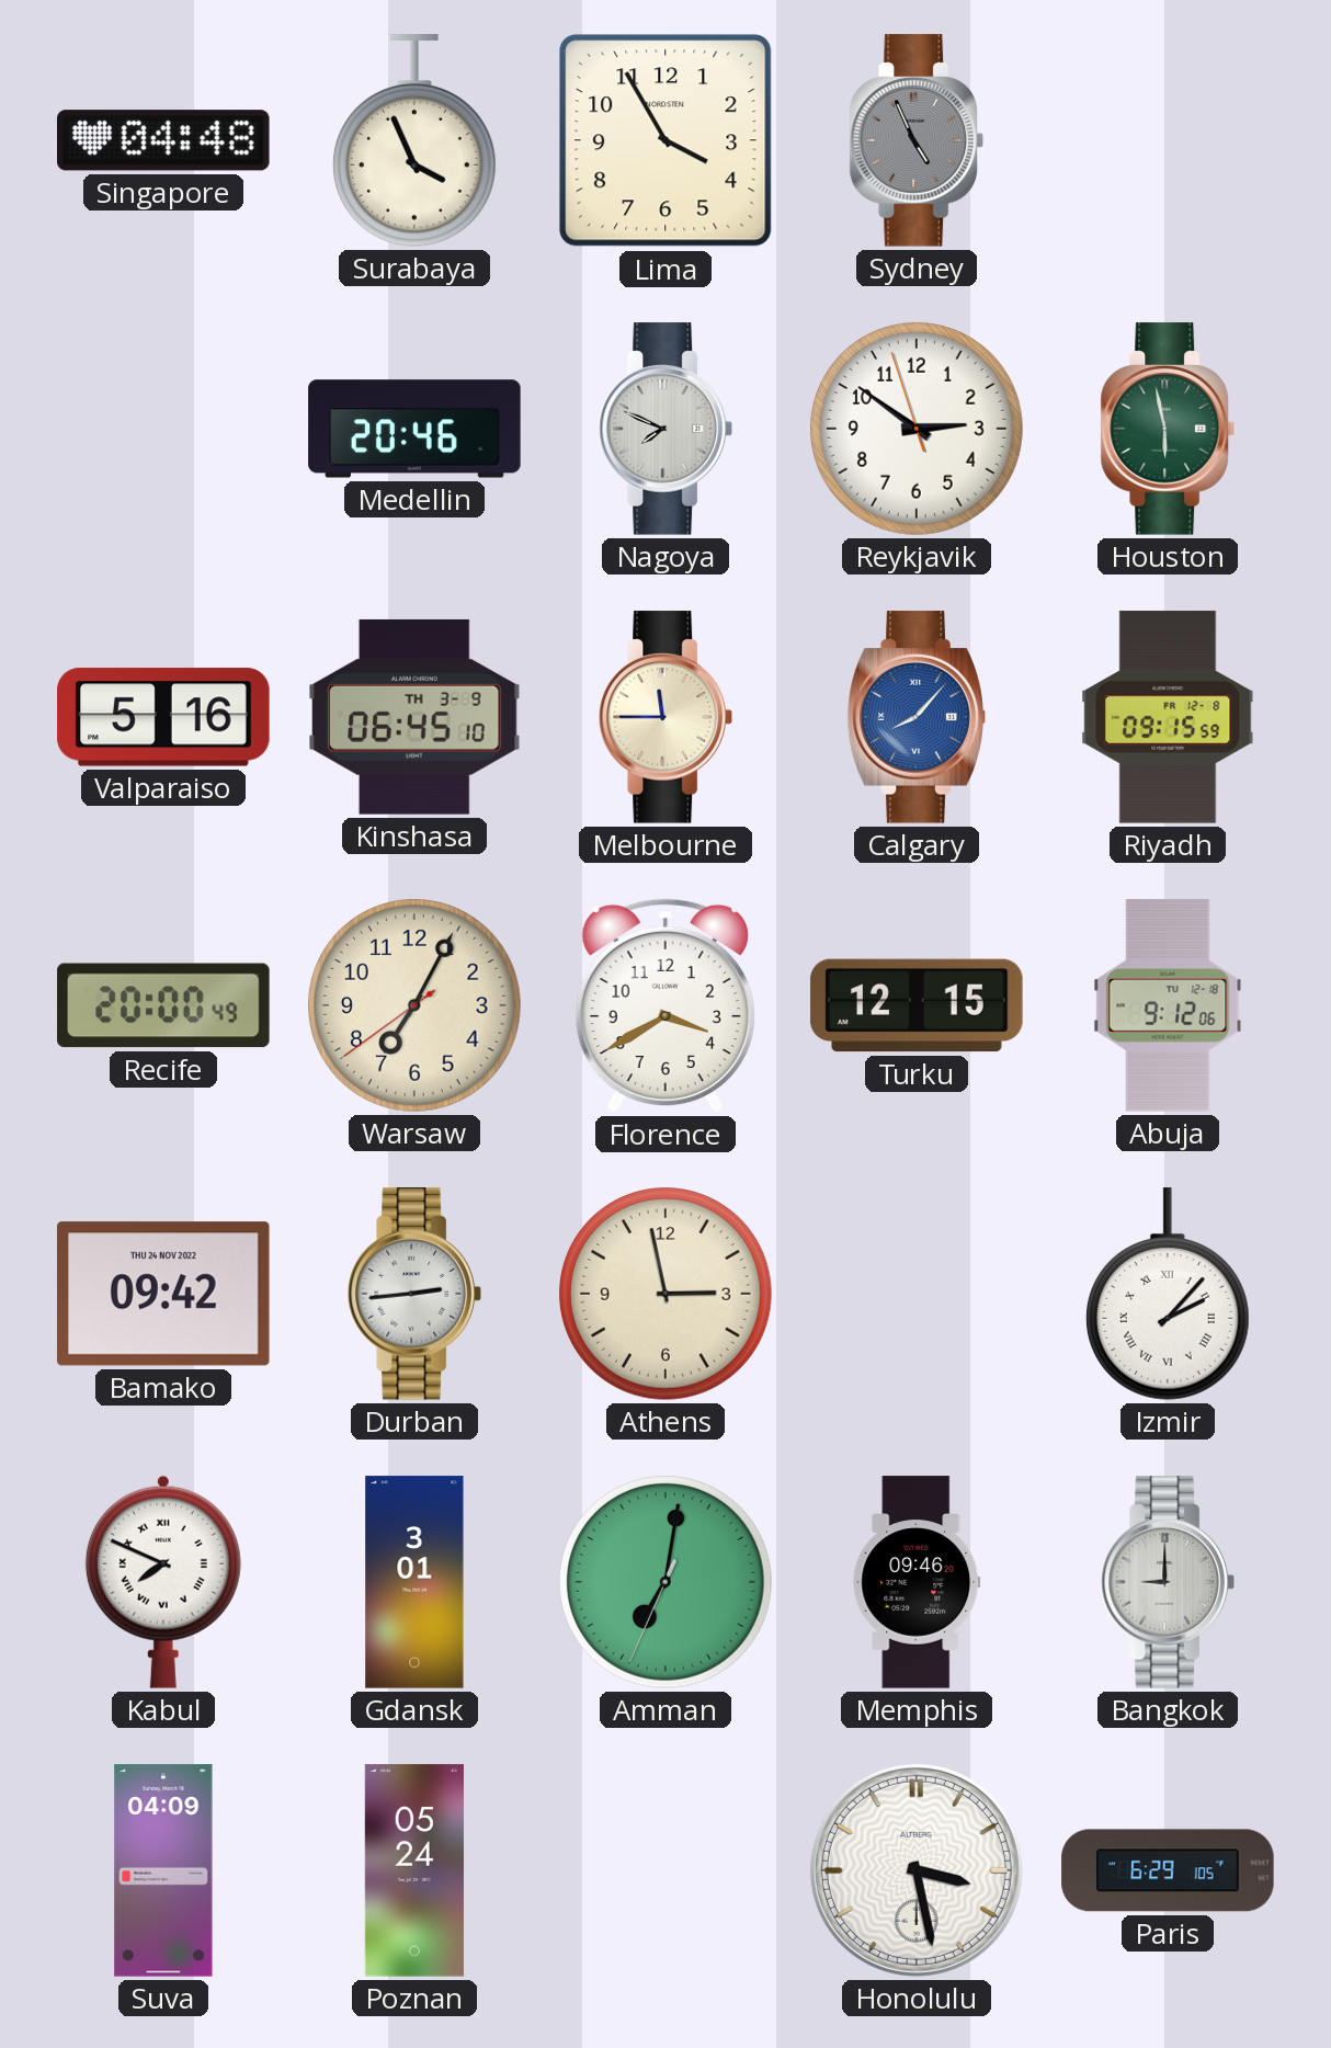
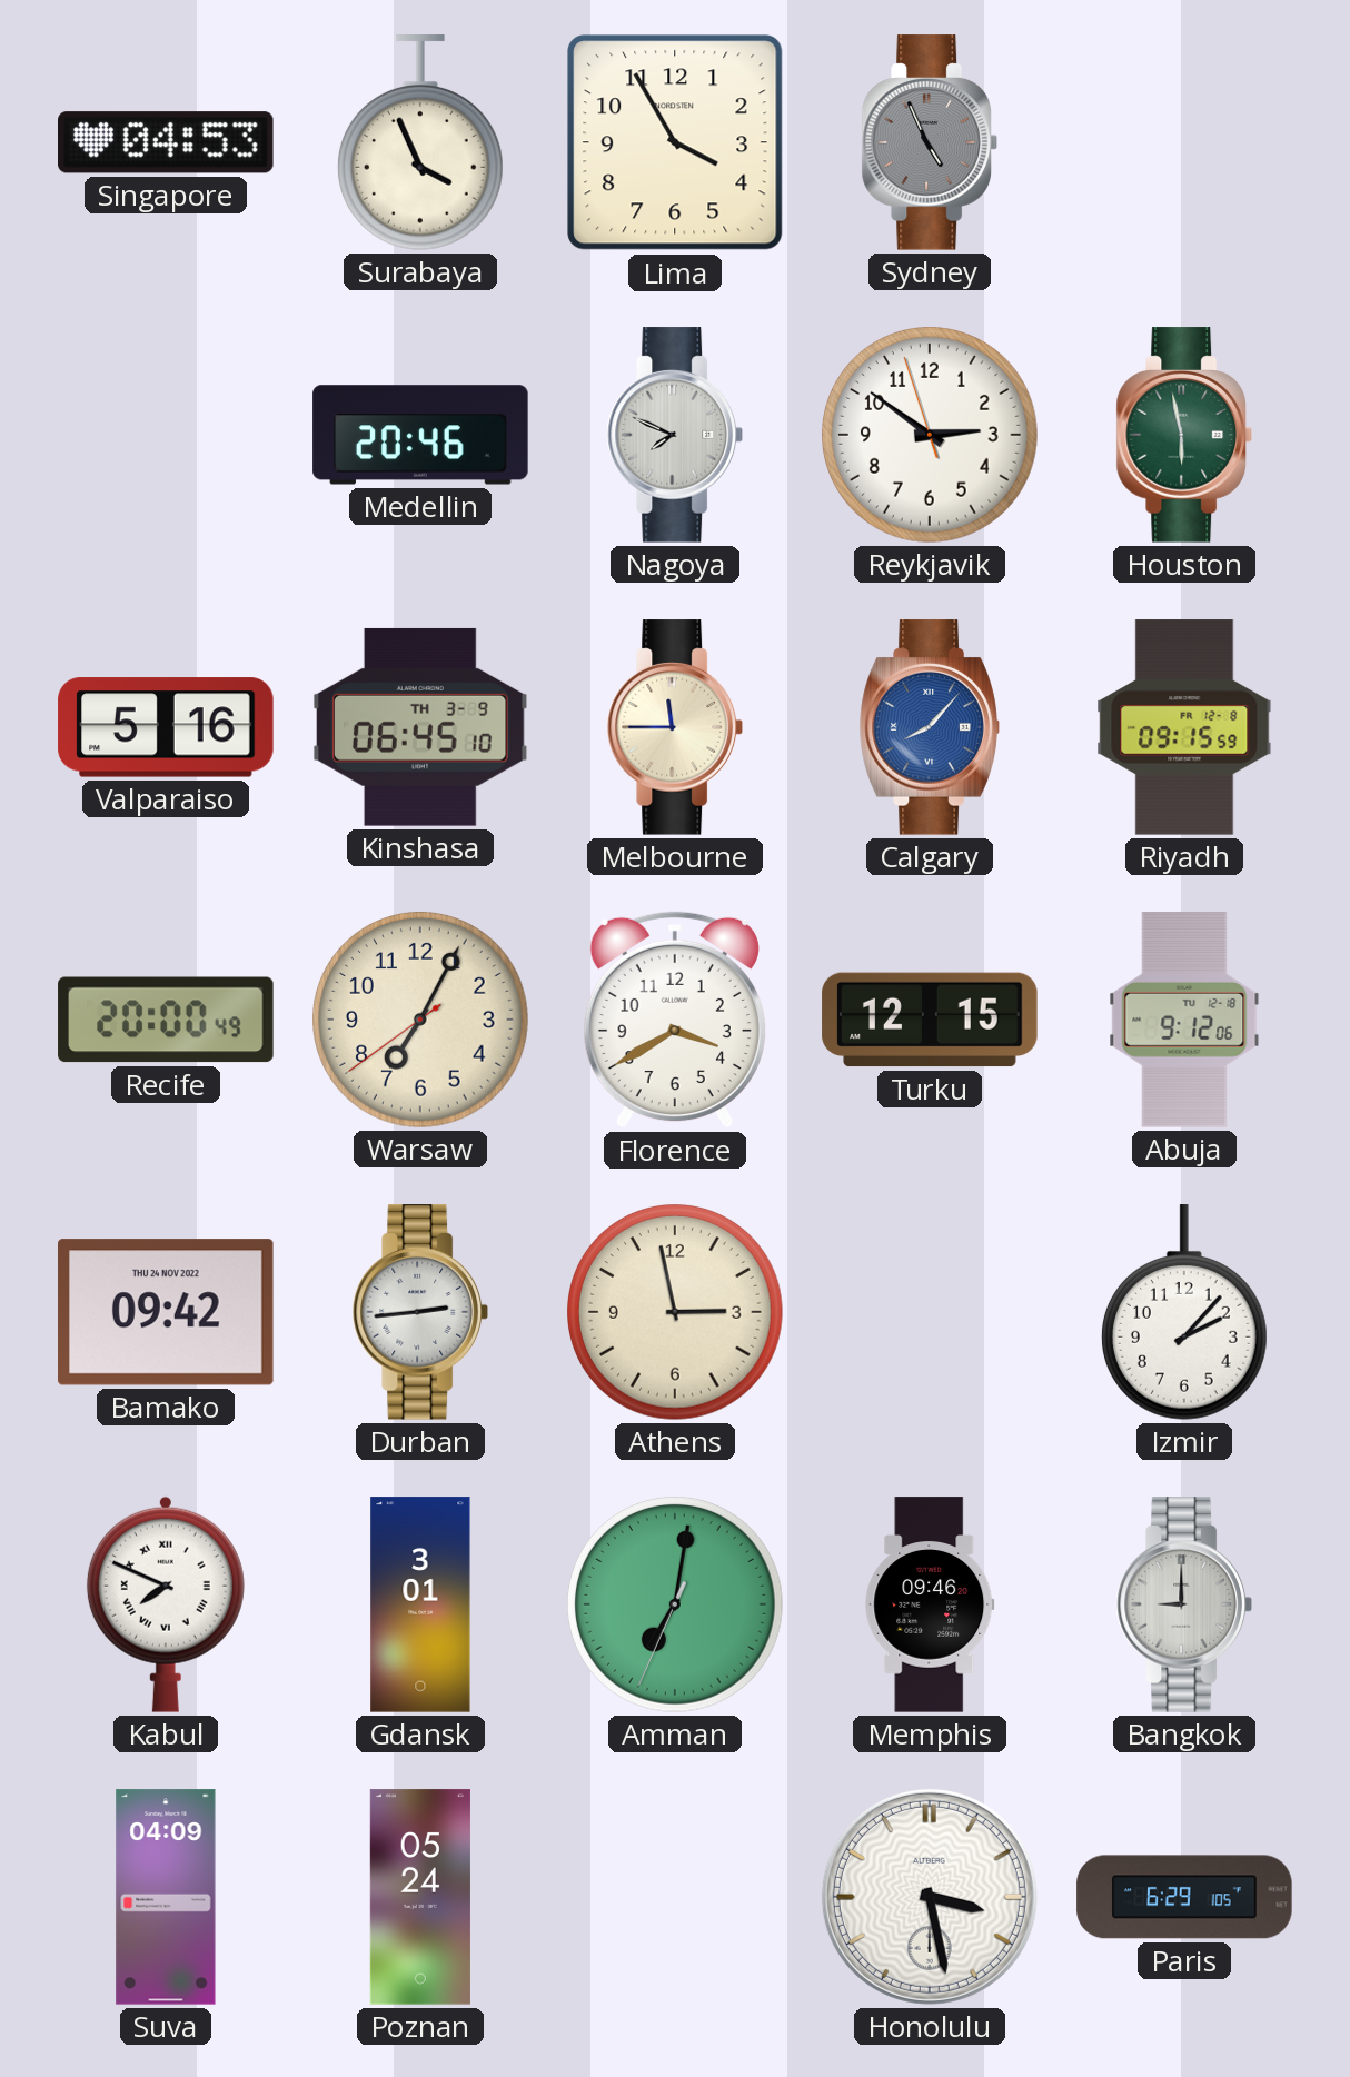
Singapore: 04:48 -> 04:53
Izmir numerals: Roman -> Arabic
